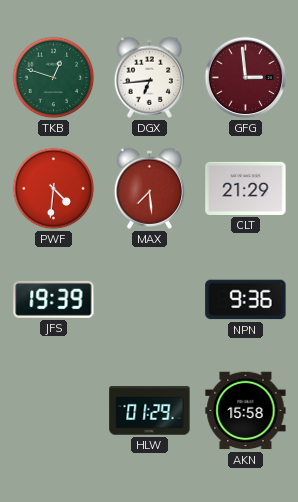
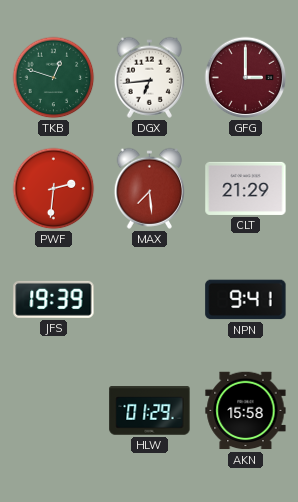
GFG: 2:59 -> 3:00
PWF: 4:31 -> 2:31
NPN: 9:36 -> 9:41
